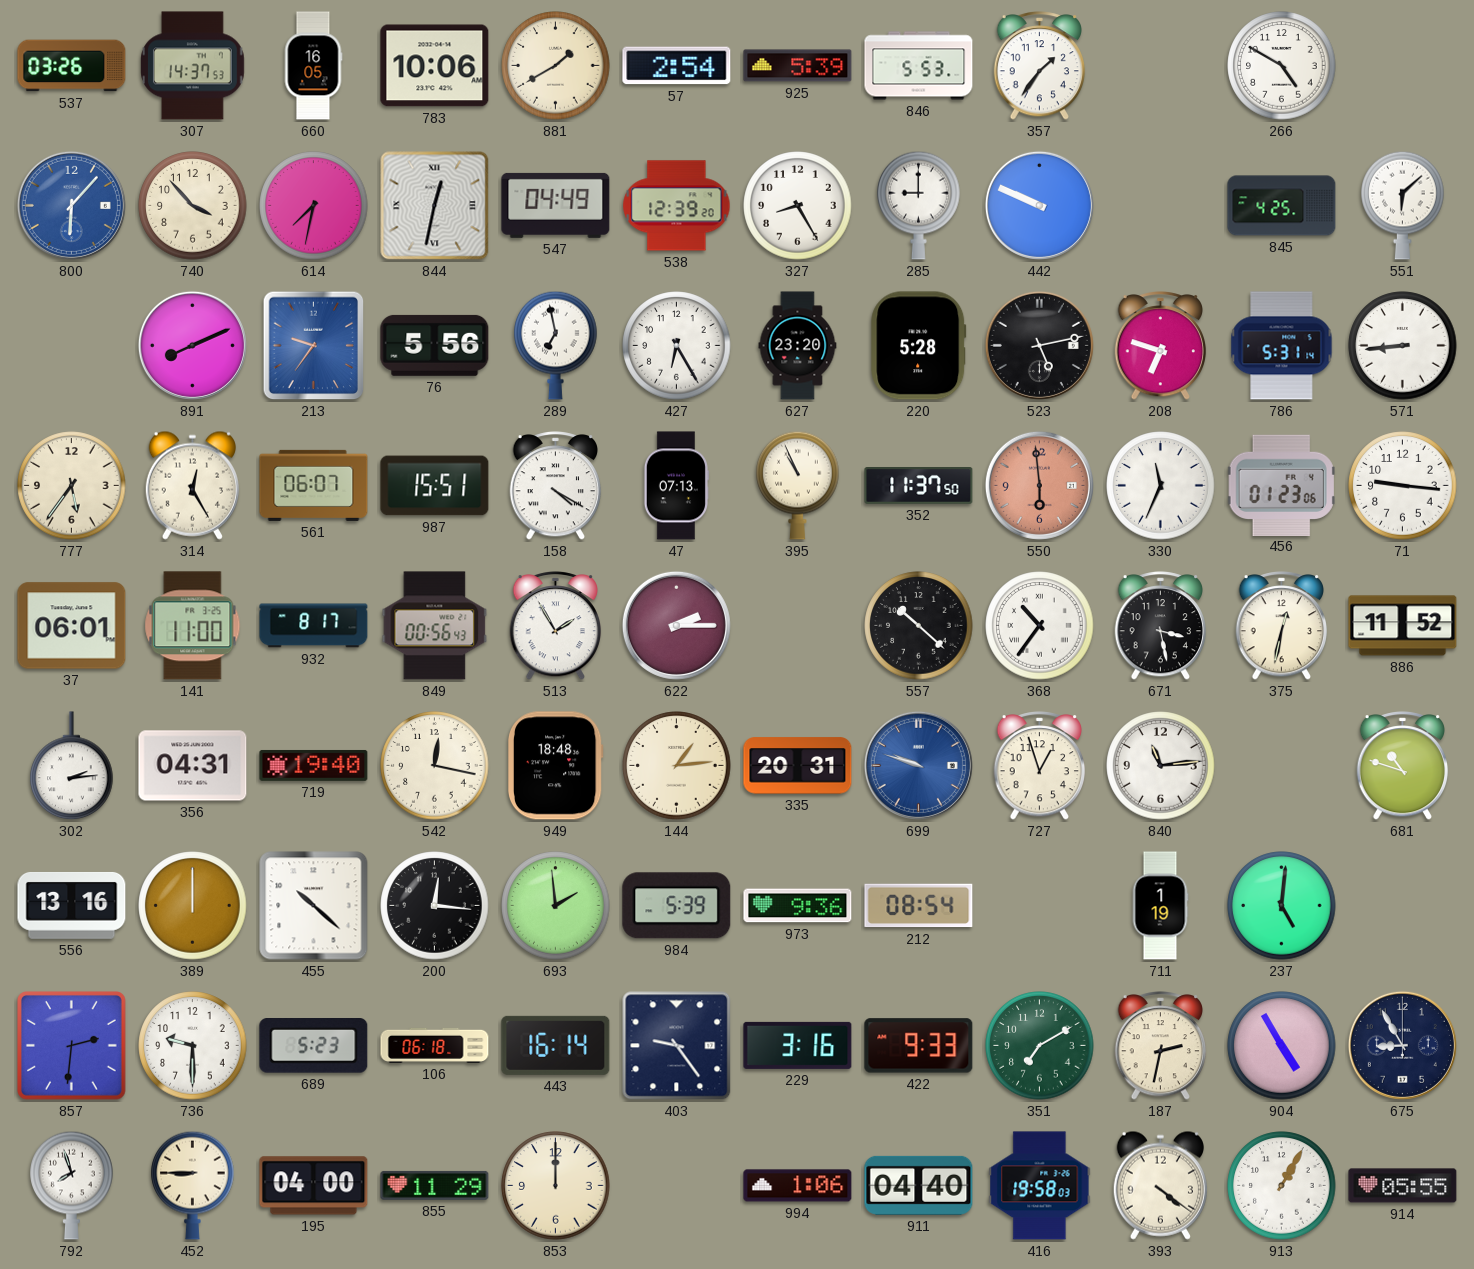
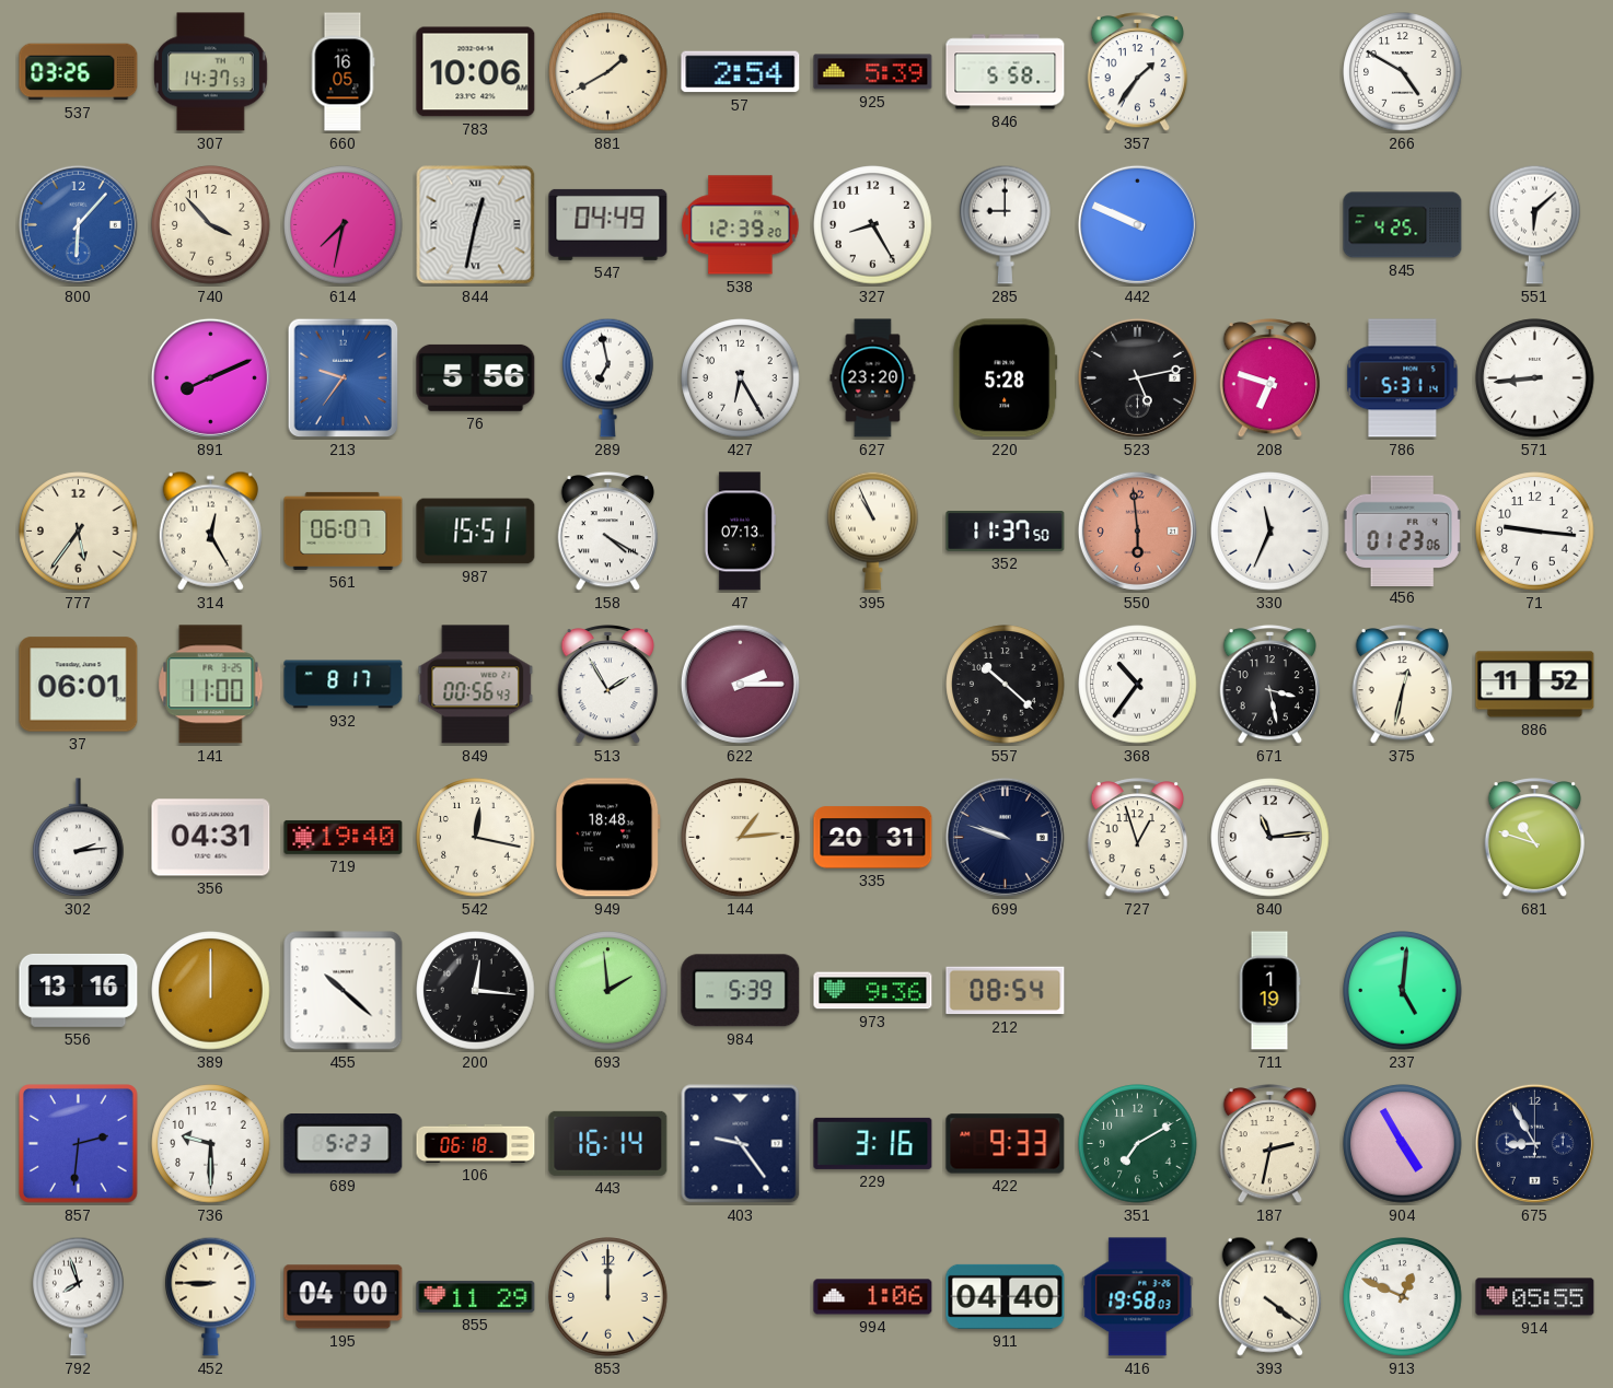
846: 5:53 -> 5:58
699 dial: blue -> navy
913: 1:05 -> 12:49
